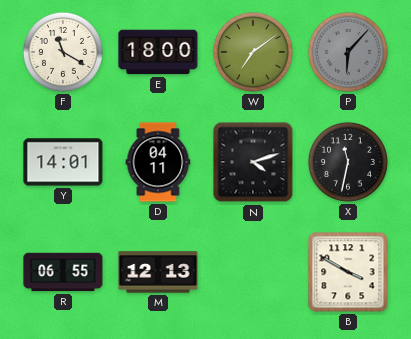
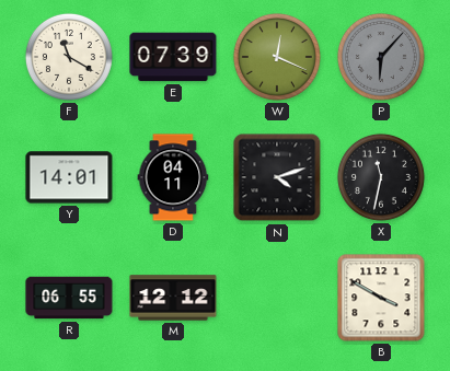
E: 18:00 -> 07:39
W: 7:09 -> 12:19
M: 12:13 -> 12:12
